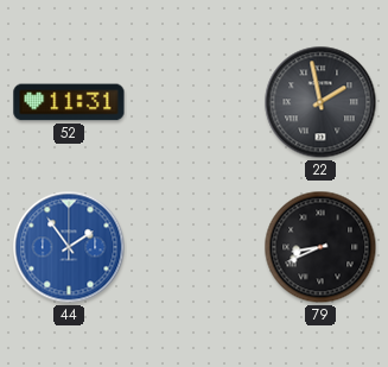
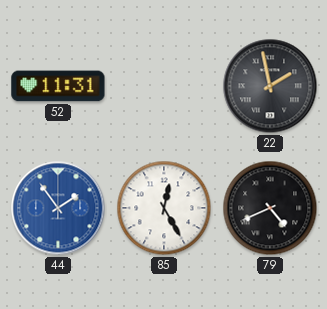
85: none -> 12:25
79: 8:41 -> 4:41
